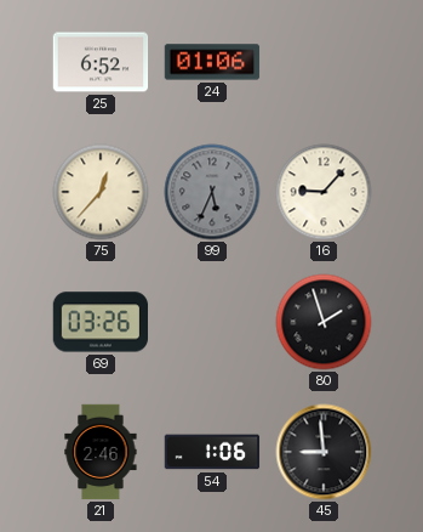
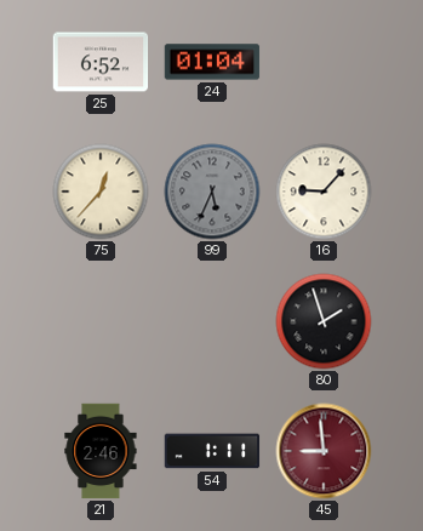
24: 01:06 -> 01:04
69: 03:26 -> none
54: 1:06 -> 1:11
45 dial: black -> burgundy
